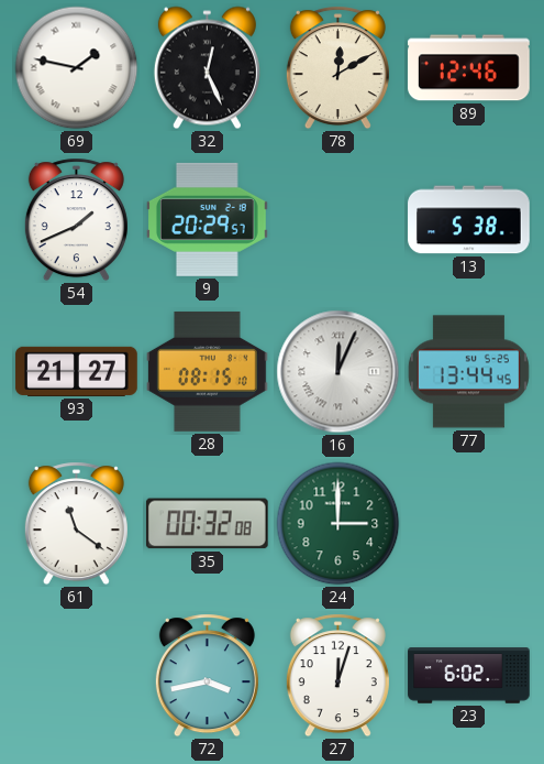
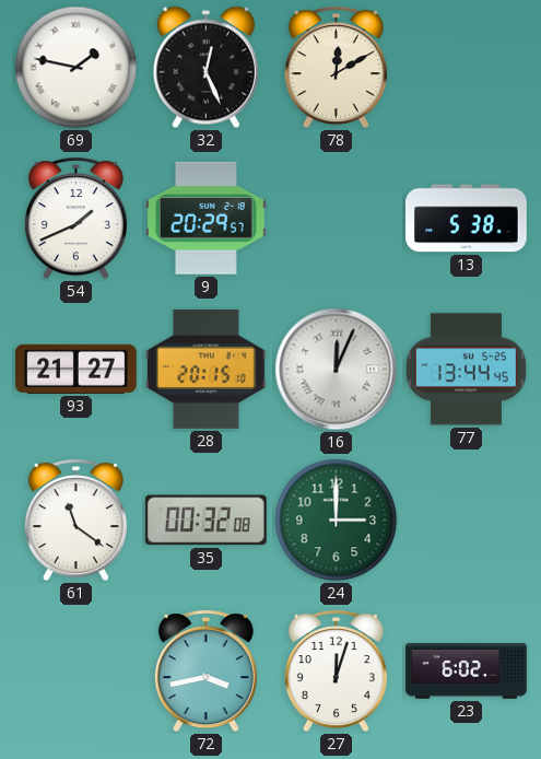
89: 12:46 -> none
28: 08:15 -> 20:15
